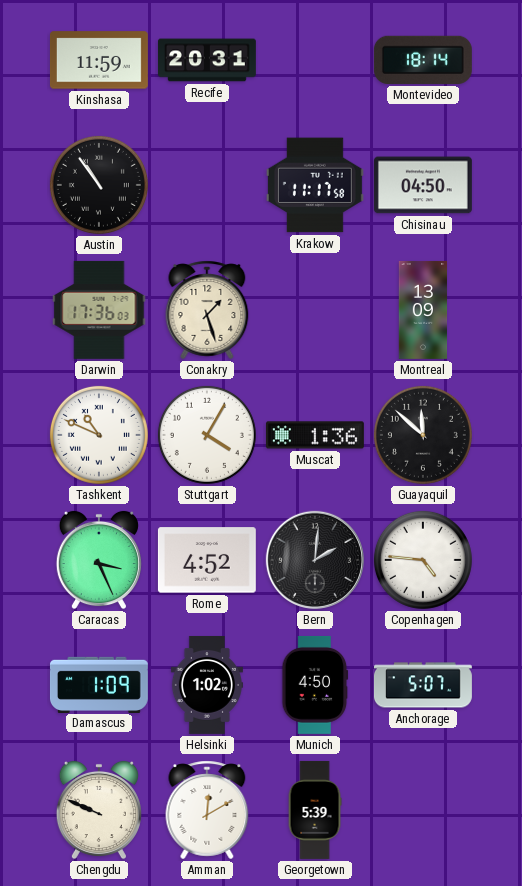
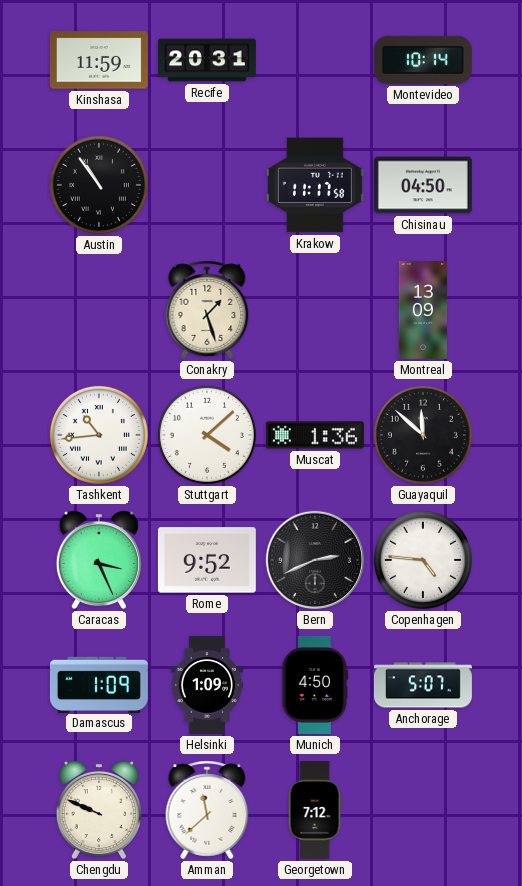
Montevideo: 18:14 -> 10:14
Darwin: 17:36 -> none
Tashkent: 10:49 -> 10:44
Stuttgart: 4:05 -> 4:08
Rome: 4:52 -> 9:52
Bern: 2:01 -> 2:41
Helsinki: 1:02 -> 1:09
Amman: 12:10 -> 11:38
Georgetown: 5:39 -> 7:12
